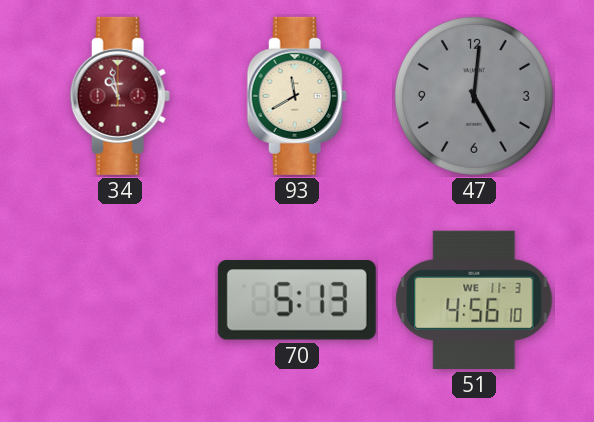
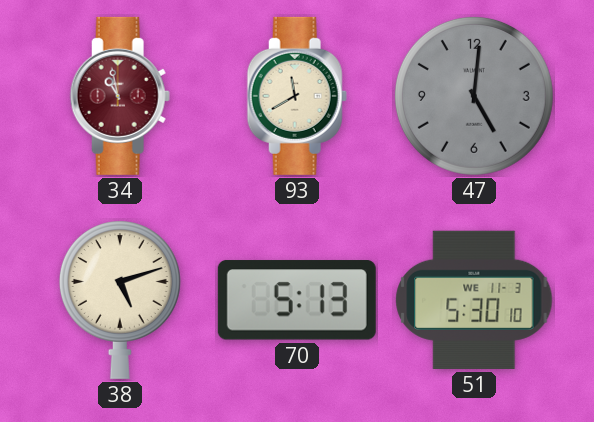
38: none -> 5:12
51: 4:56 -> 5:30
